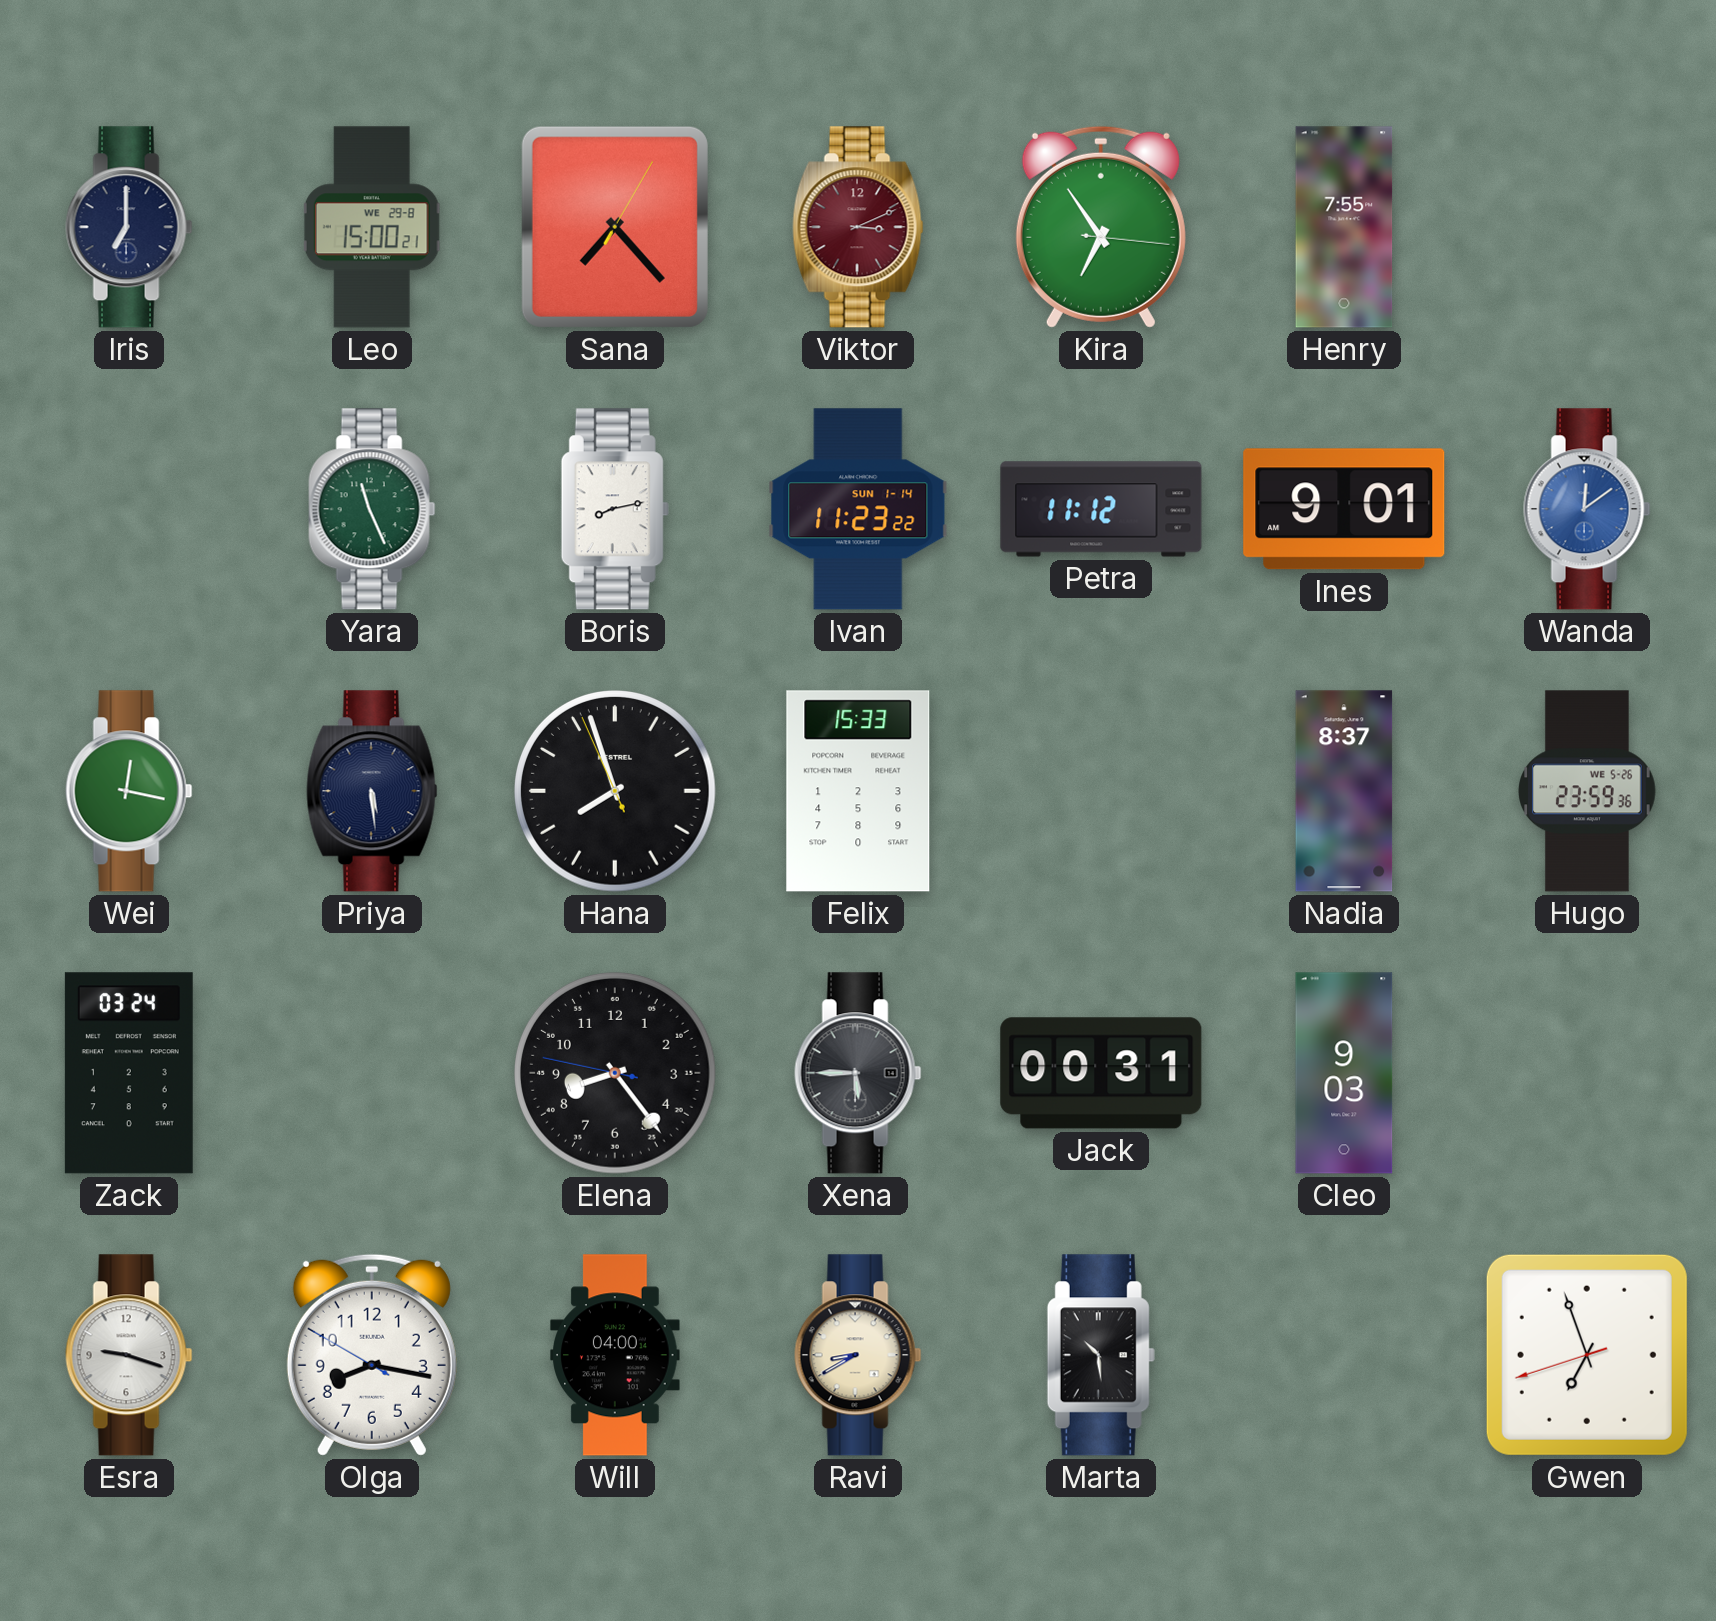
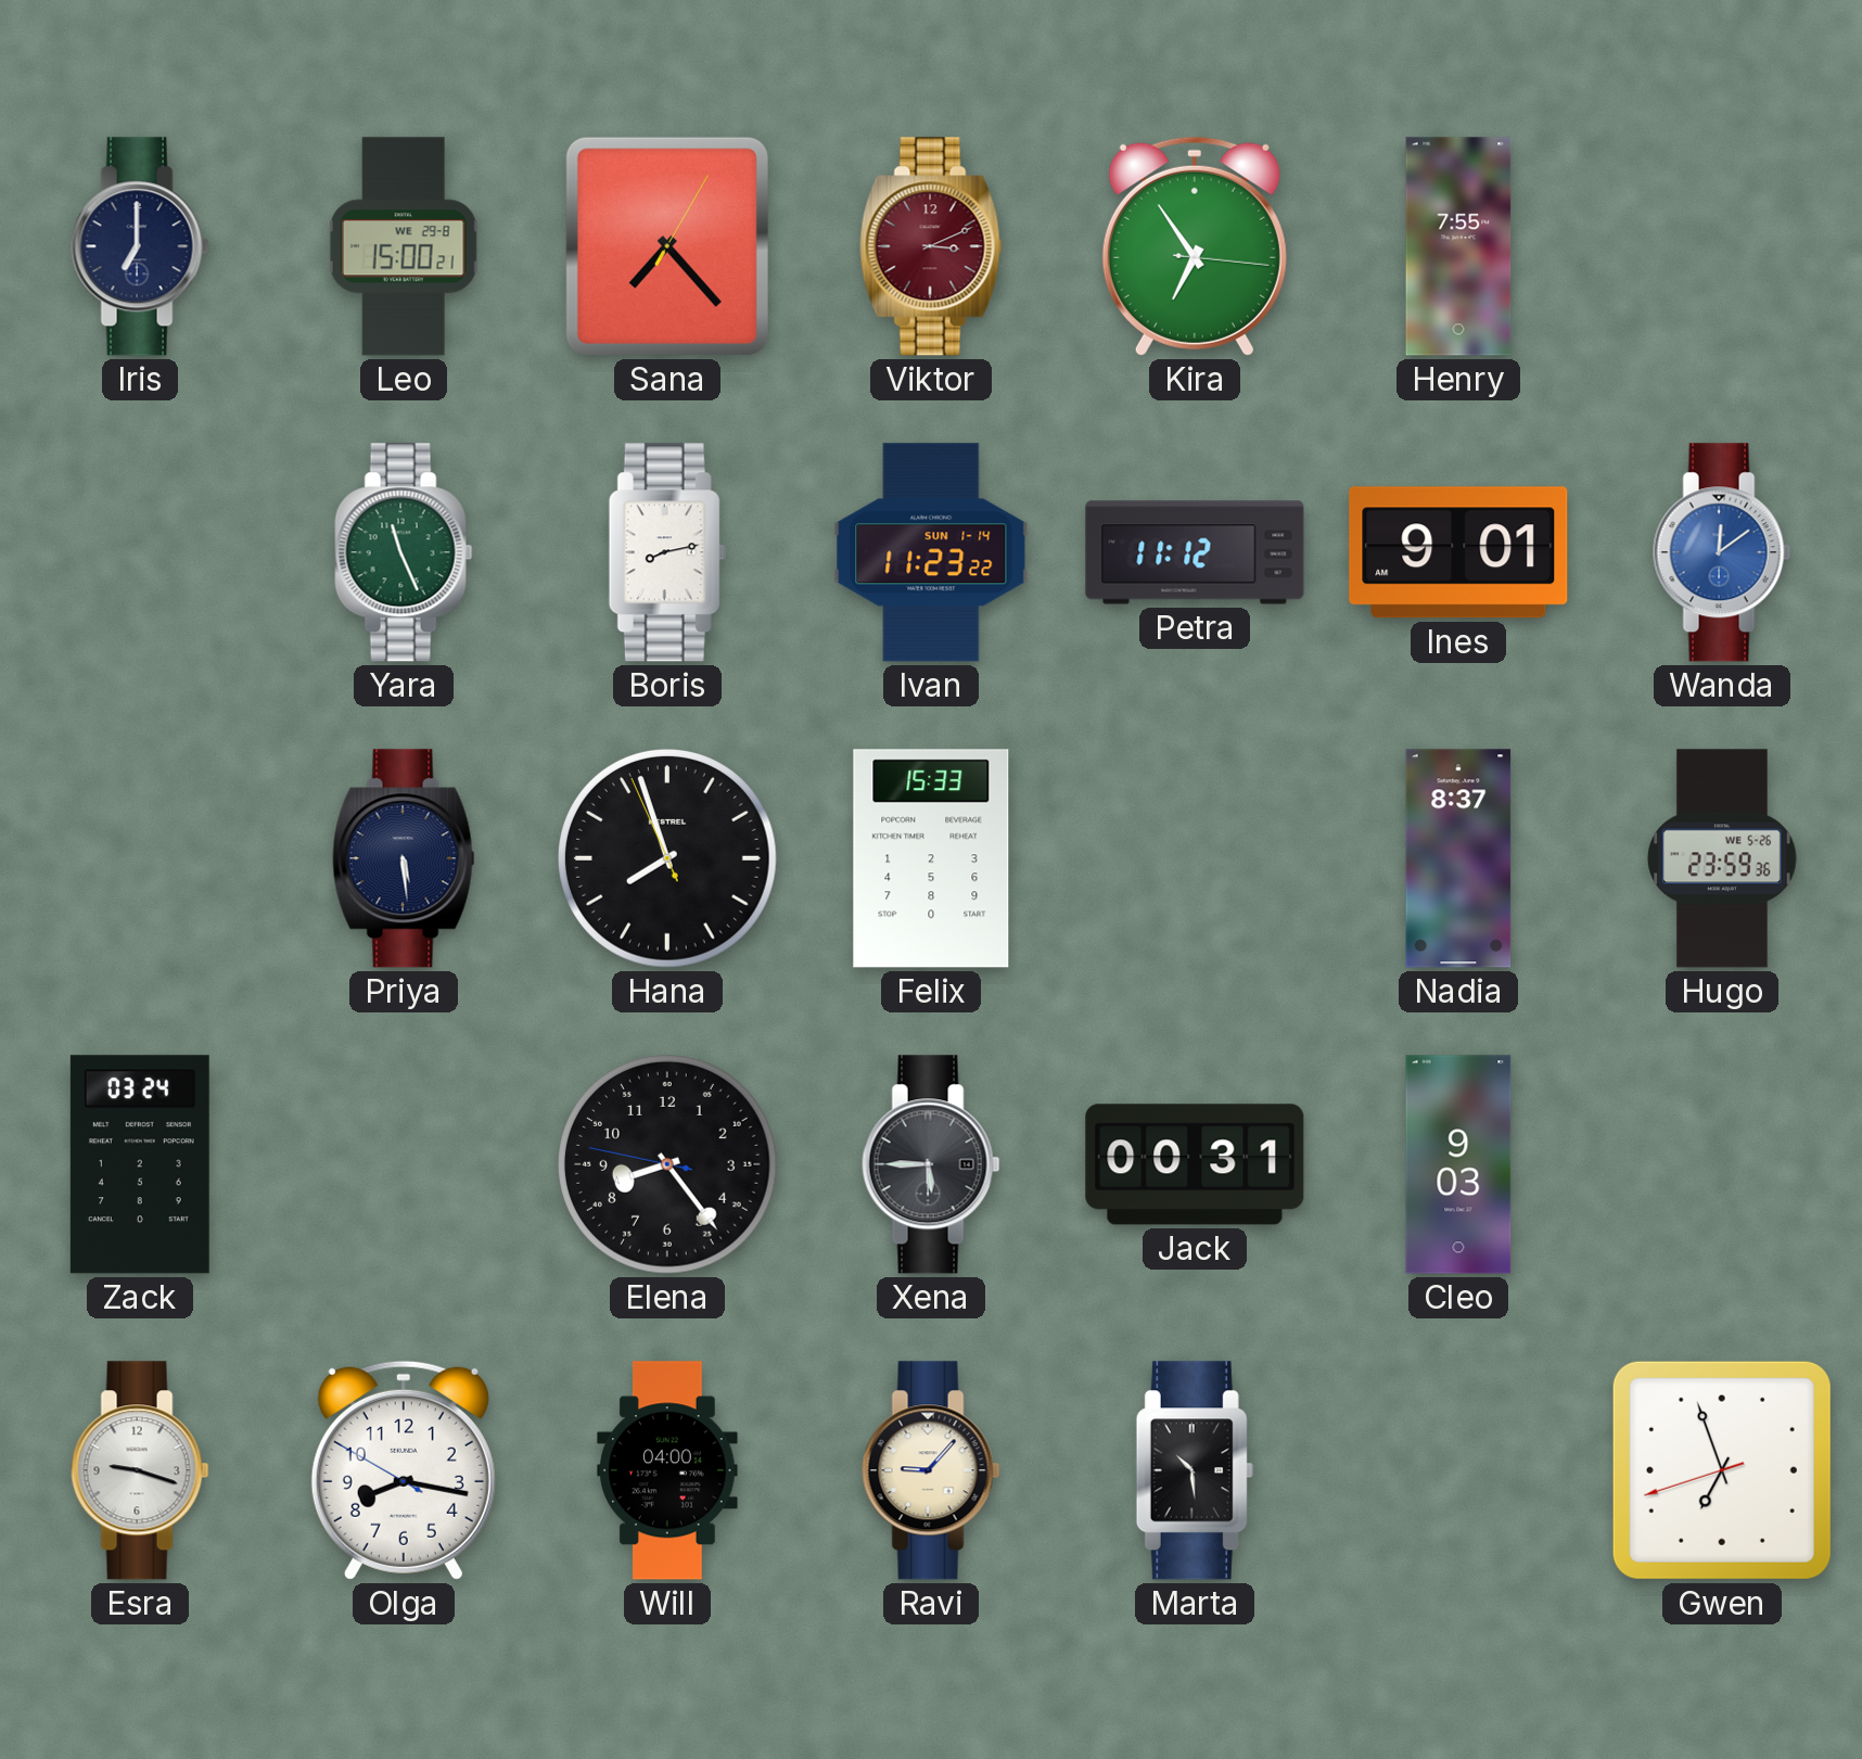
Wei: 12:17 -> none
Ravi: 8:40 -> 9:07
